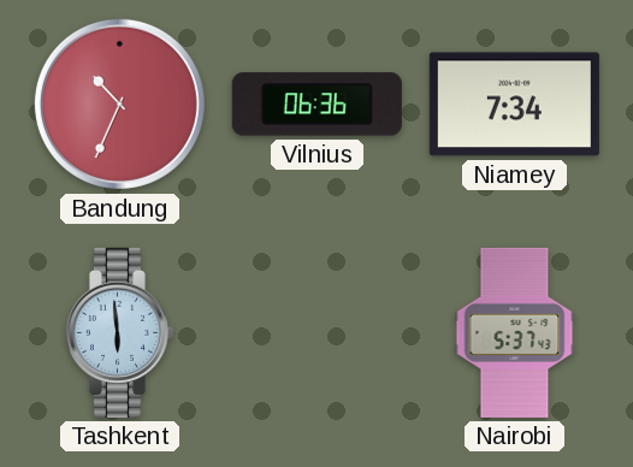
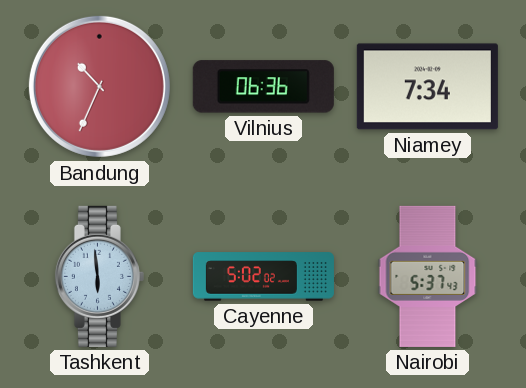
Cayenne: none -> 5:02
